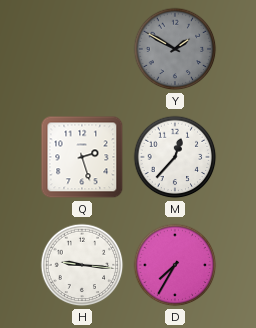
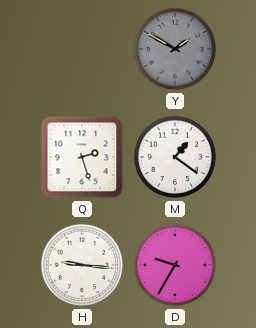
M: 12:37 -> 1:21
D: 7:35 -> 9:35
